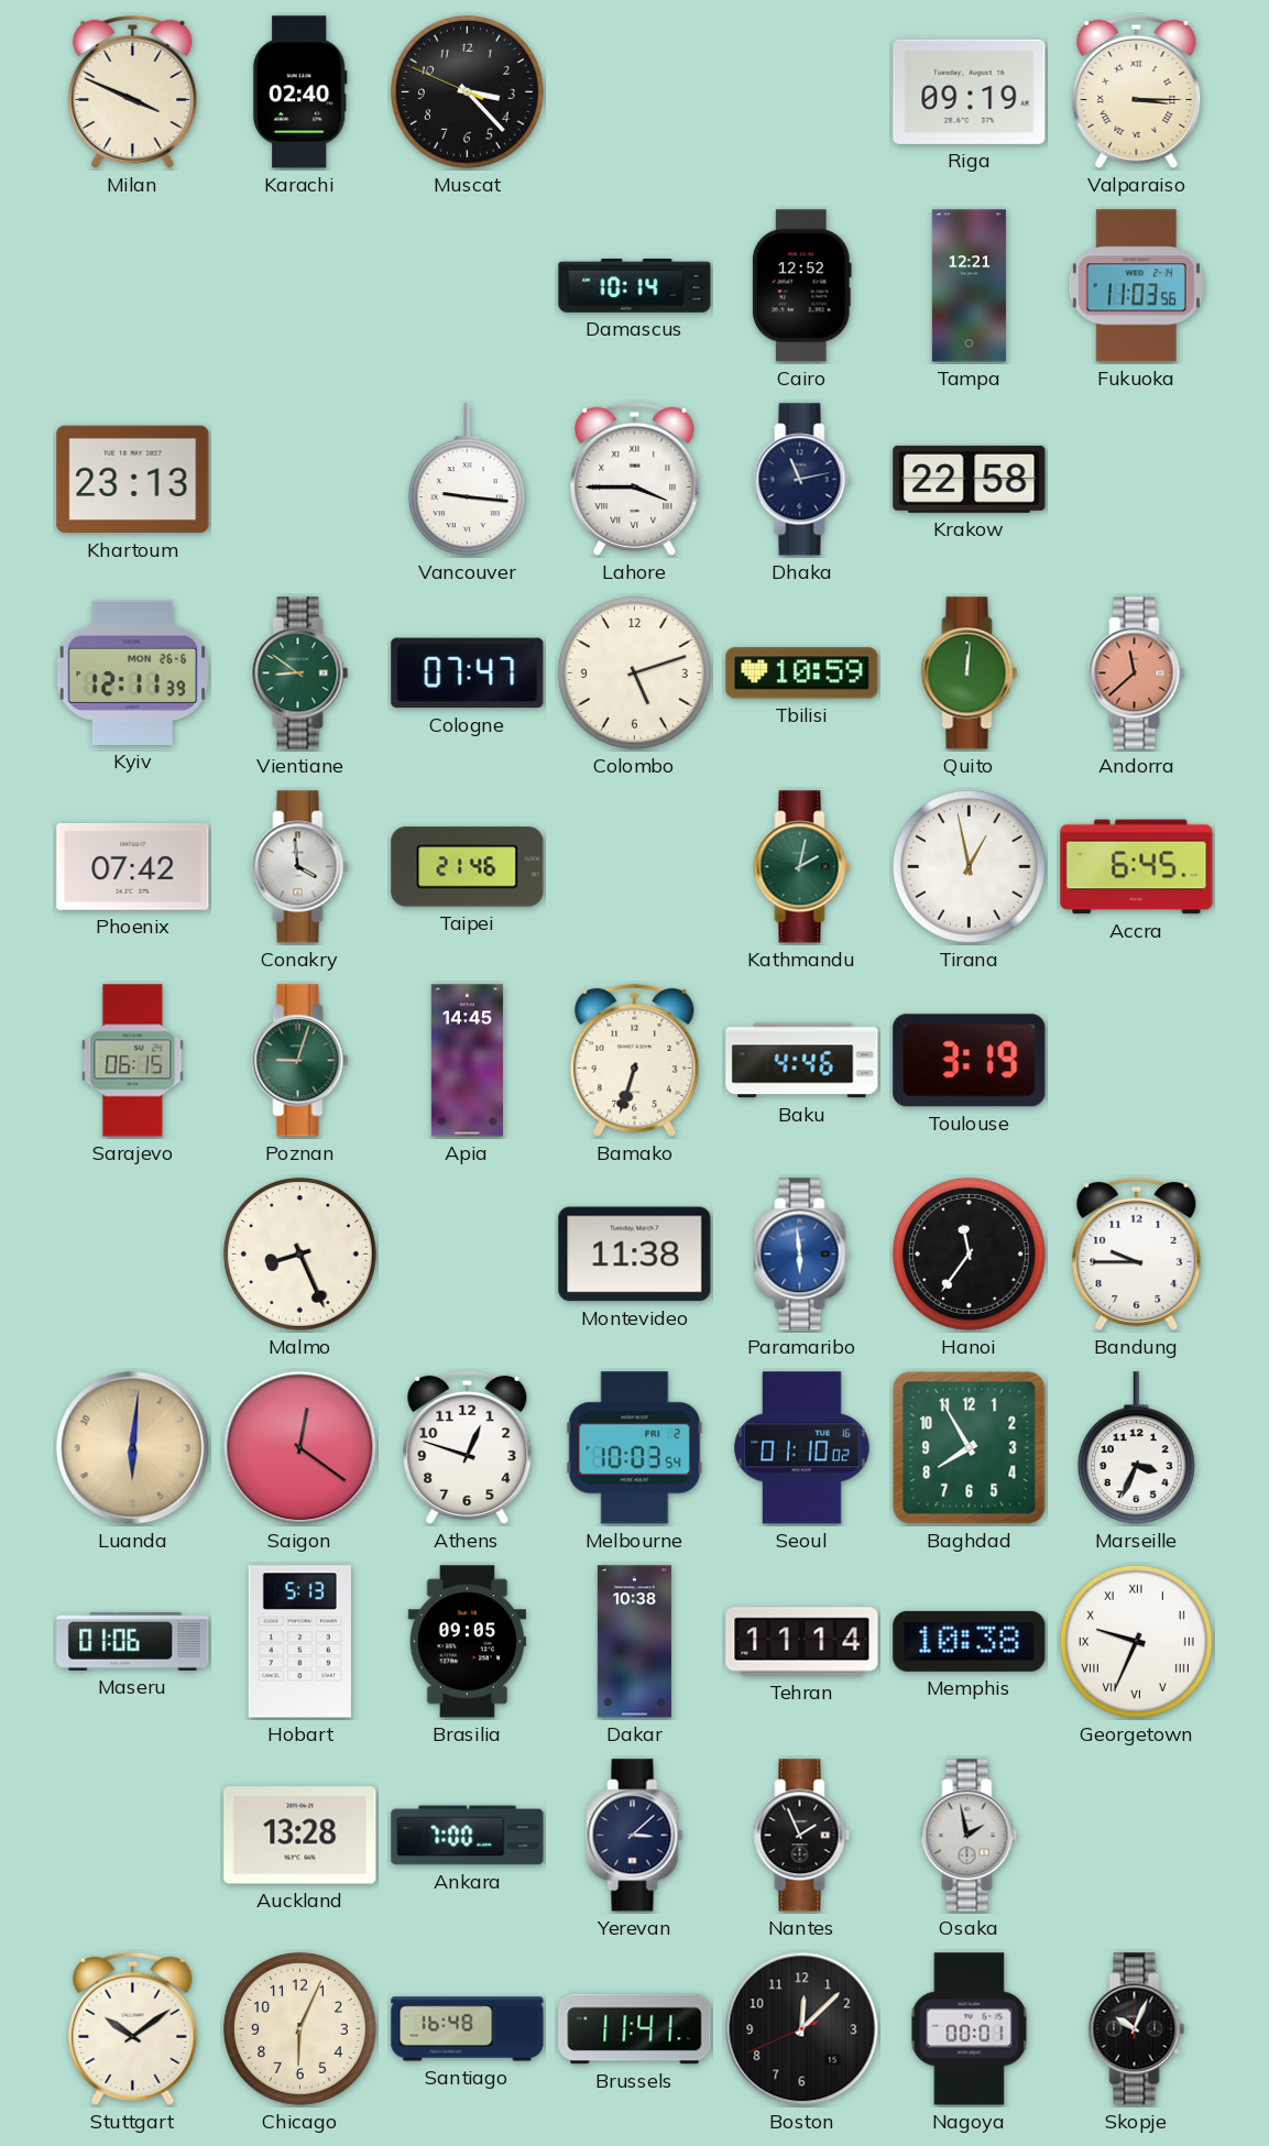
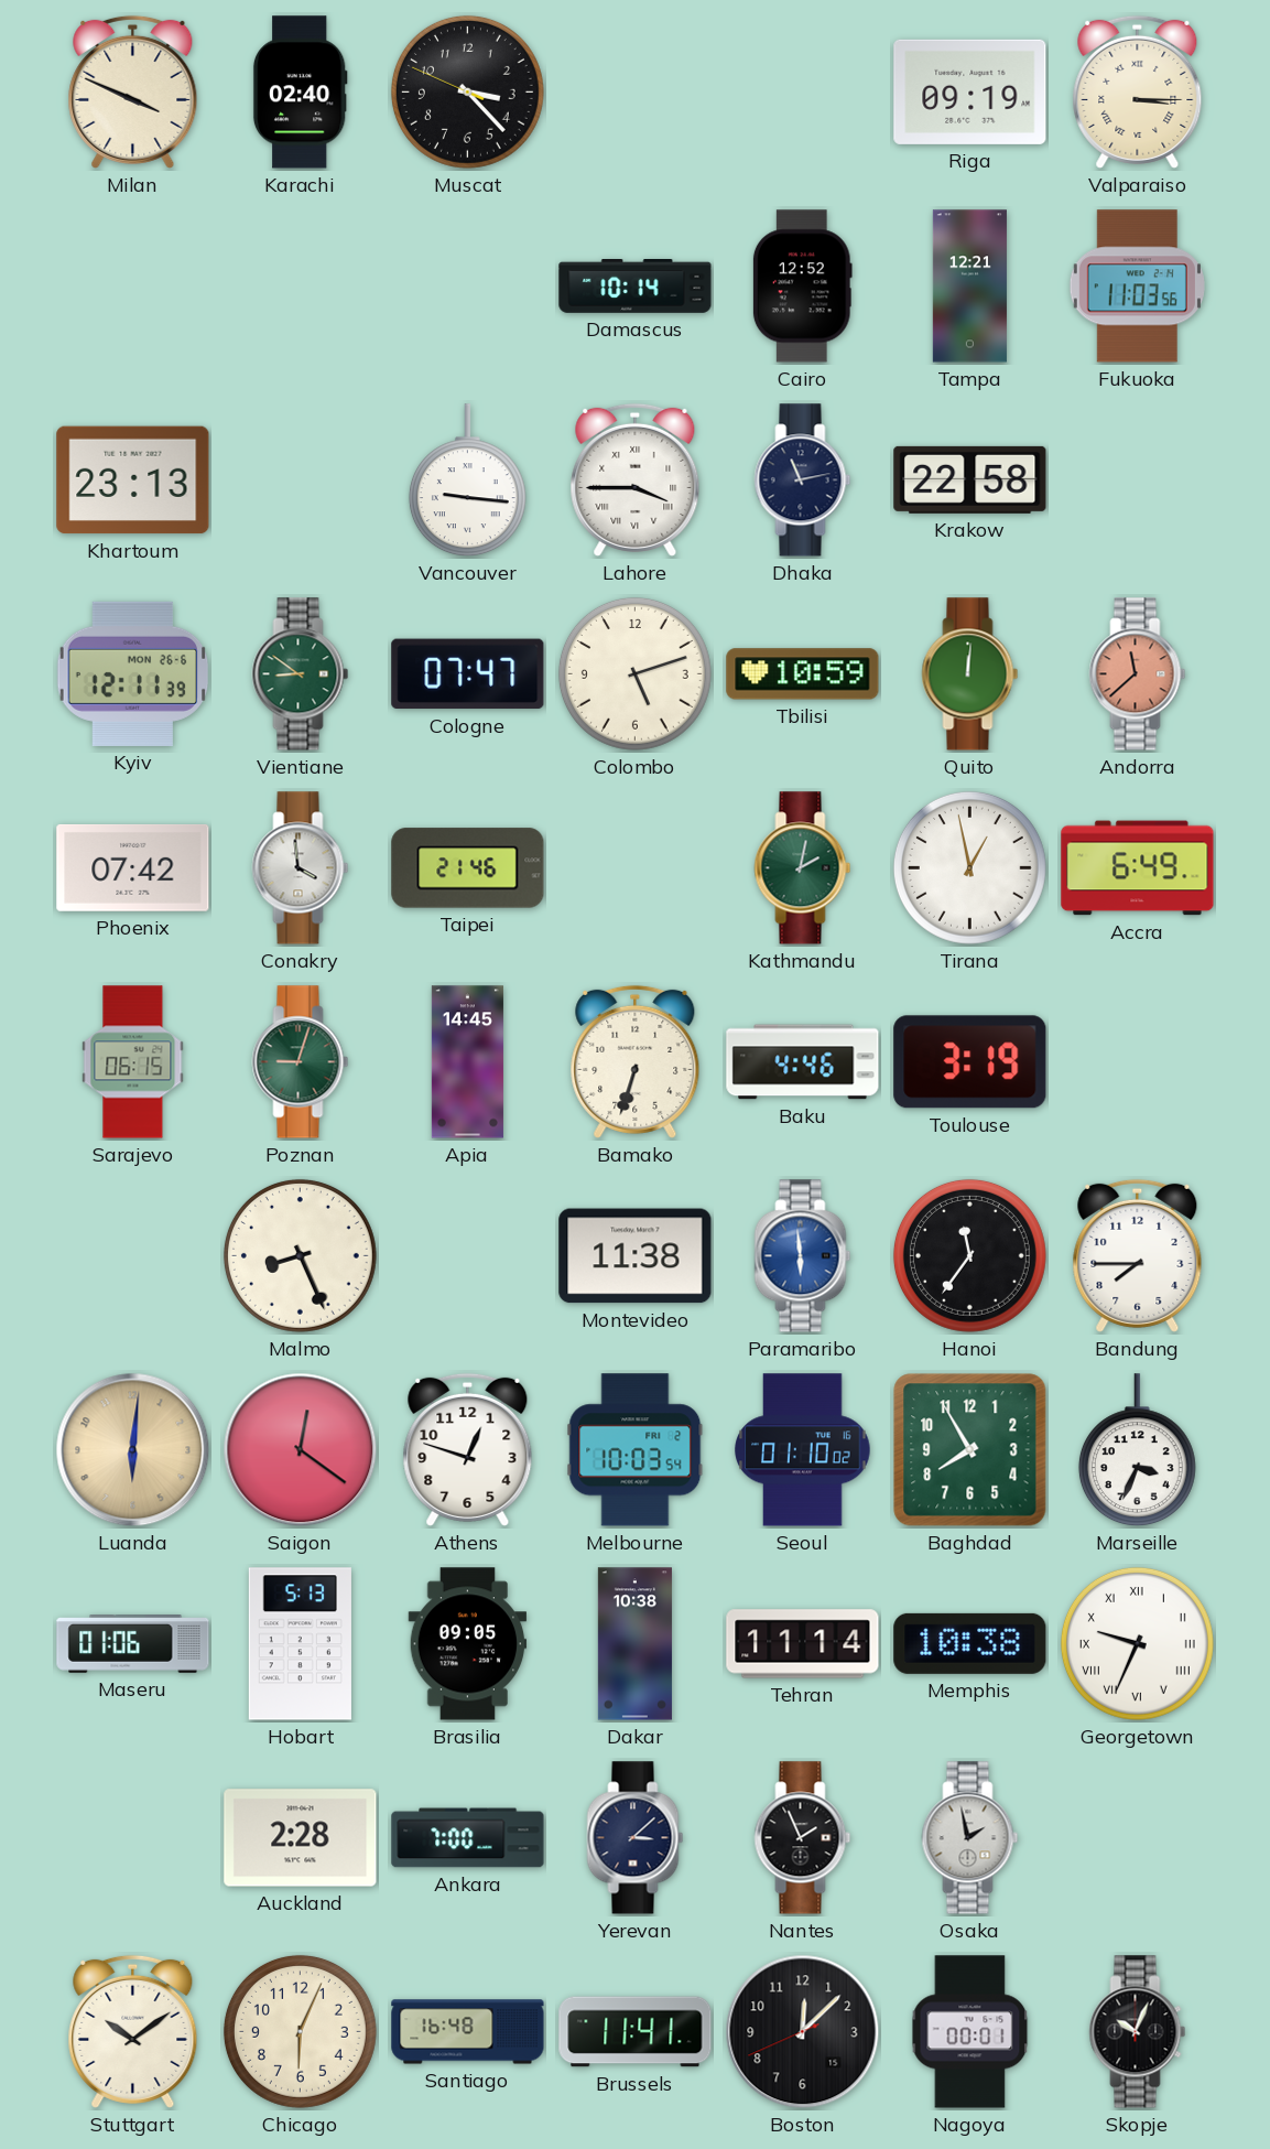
Accra: 6:45 -> 6:49
Bandung: 9:45 -> 7:45
Auckland: 13:28 -> 2:28
